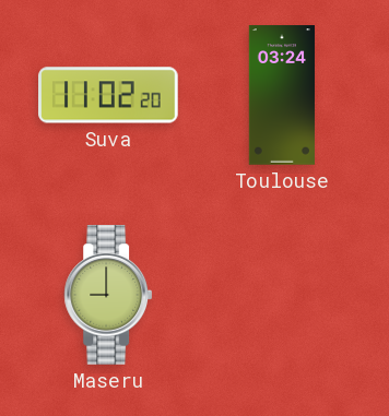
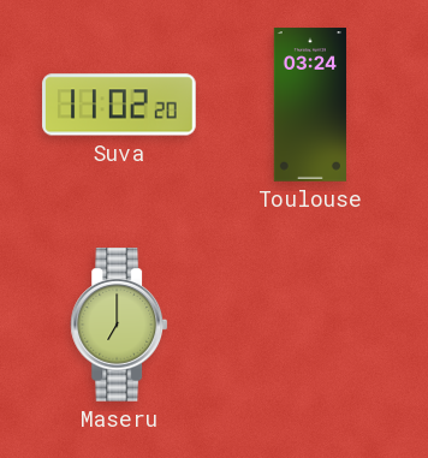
Maseru: 9:00 -> 7:00
